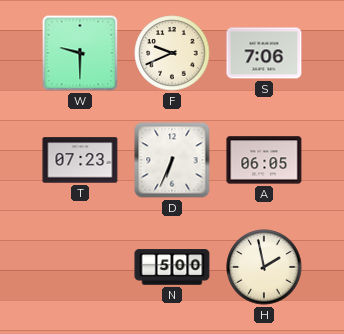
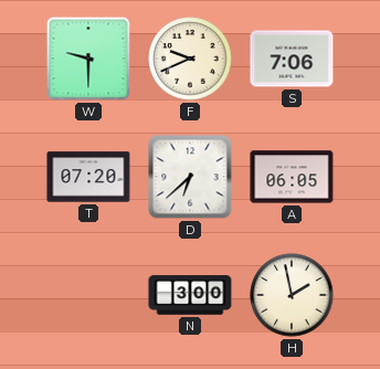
T: 07:23 -> 07:20
D: 6:34 -> 6:38
N: 5:00 -> 3:00
